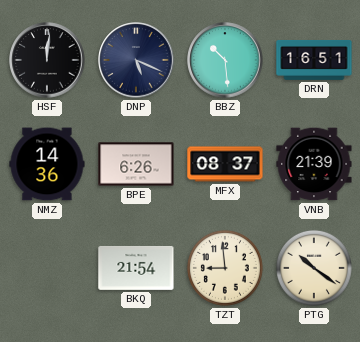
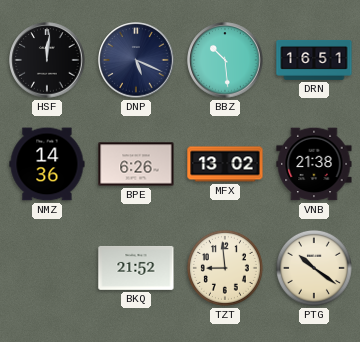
MFX: 08:37 -> 13:02
VNB: 21:39 -> 21:38
BKQ: 21:54 -> 21:52
